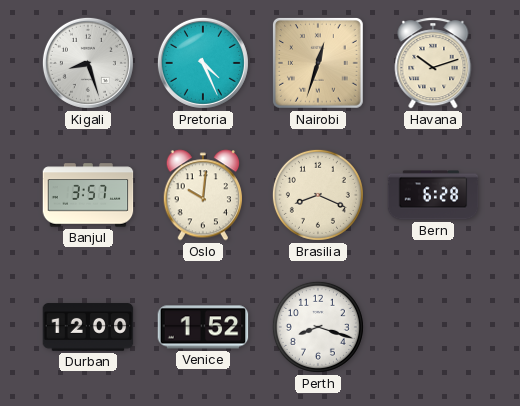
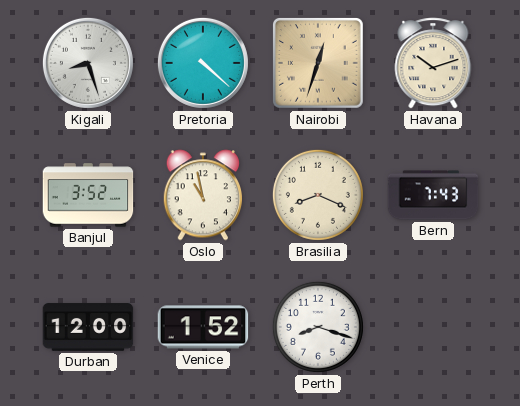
Pretoria: 4:26 -> 4:22
Banjul: 3:57 -> 3:52
Oslo: 10:01 -> 10:58
Bern: 6:28 -> 7:43
